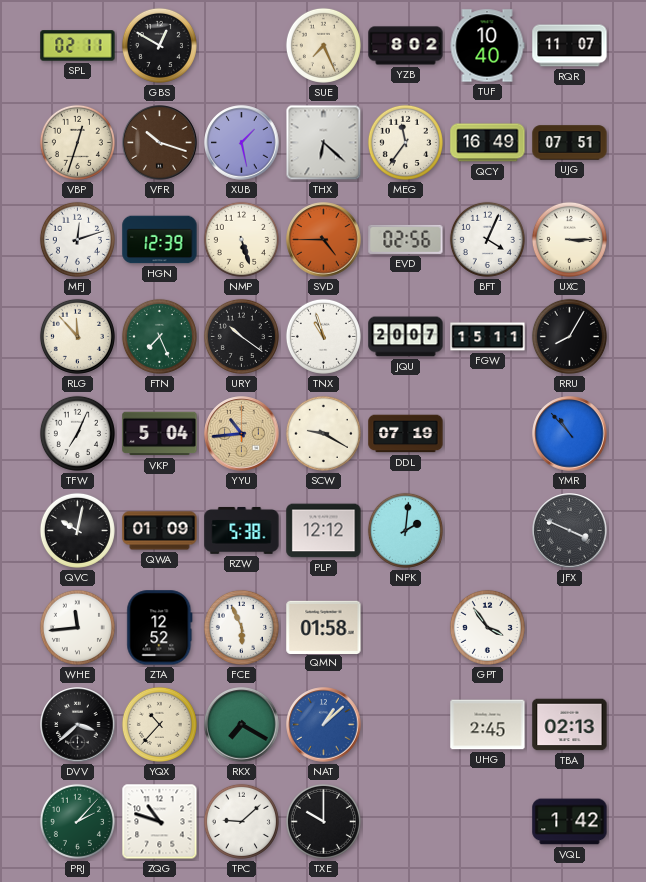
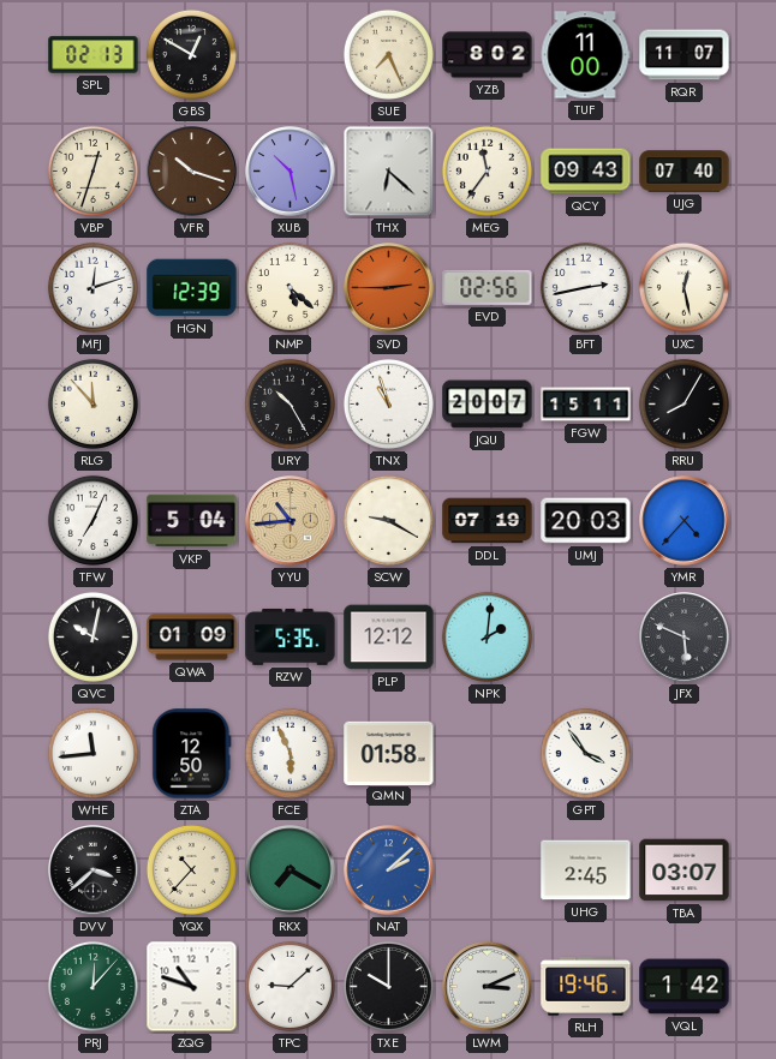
SPL: 02:11 -> 02:13
TUF: 10:40 -> 11:00
XUB: 1:28 -> 10:28
QCY: 16:49 -> 09:43
UJG: 07:51 -> 07:40
NMP: 5:27 -> 5:22
SVD: 4:45 -> 2:45
BFT: 4:04 -> 2:43
UXC: 3:15 -> 12:28
FTN: 7:26 -> none
URY: 10:21 -> 10:25
UMJ: none -> 20:03
YMR: 10:53 -> 4:37
RZW: 5:38 -> 5:35
JFX: 3:49 -> 5:49
ZTA: 12:52 -> 12:50
NAT: 1:08 -> 2:08
TBA: 02:13 -> 03:07
PRJ: 2:07 -> 12:07
LWM: none -> 3:11
RLH: none -> 19:46
